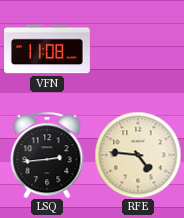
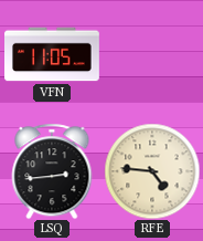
VFN: 11:08 -> 11:05
